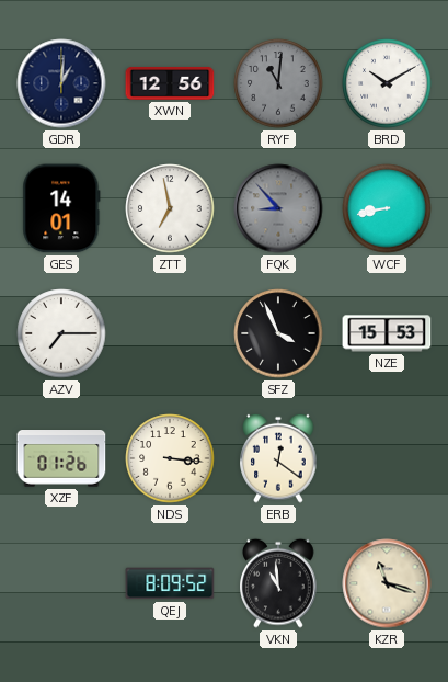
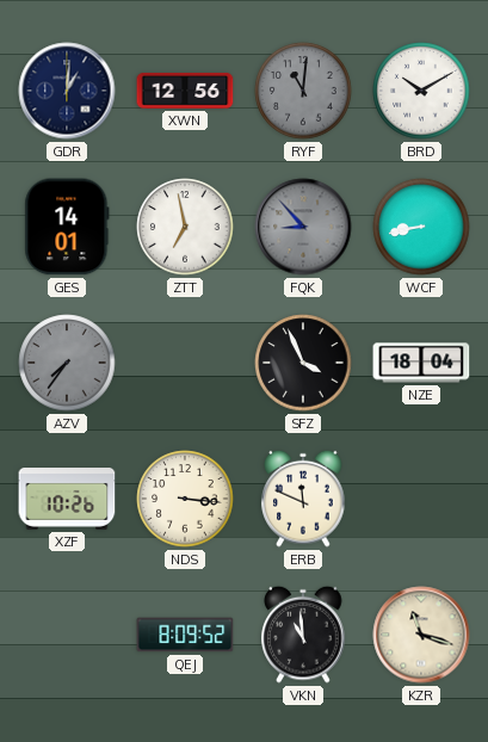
AZV: 7:15 -> 7:36
AZV dial: white -> grey
NZE: 15:53 -> 18:04
XZF: 01:26 -> 10:26
ERB: 12:21 -> 11:49
